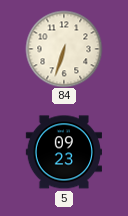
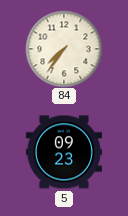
84: 6:33 -> 7:36
